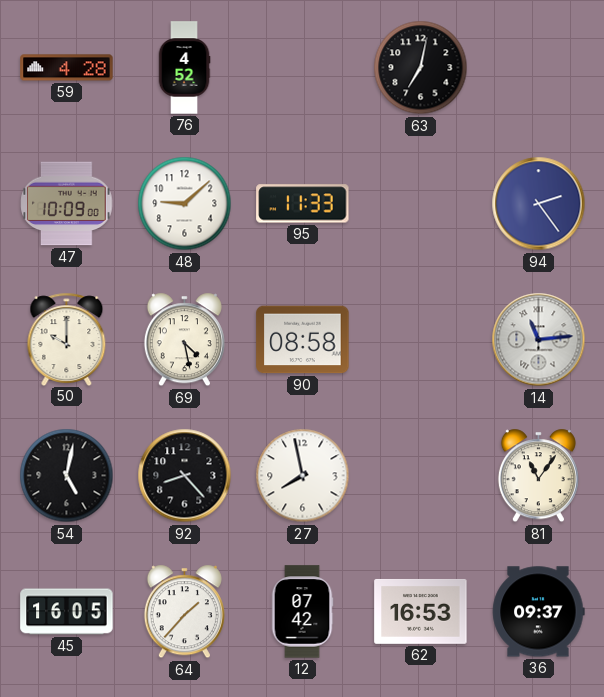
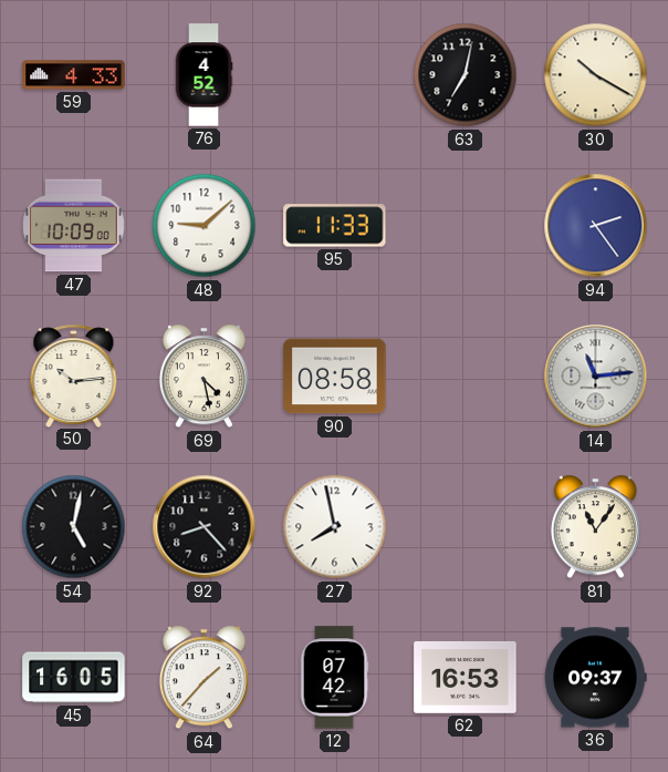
59: 4:28 -> 4:33
30: none -> 10:20
50: 10:00 -> 10:14
